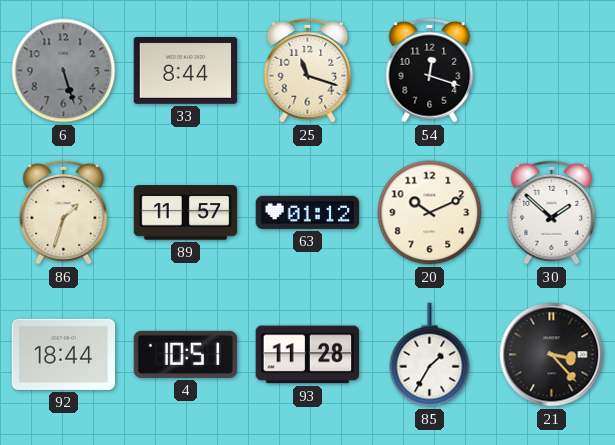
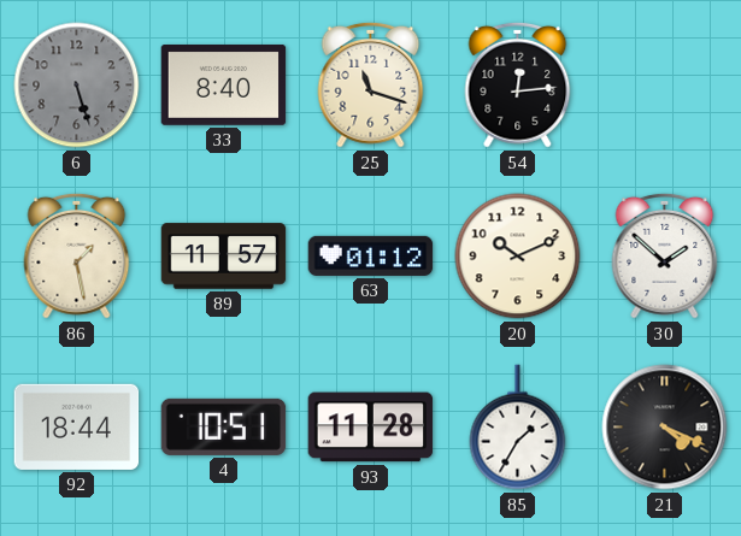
33: 8:44 -> 8:40
54: 12:18 -> 12:14
86: 1:33 -> 1:28
21: 3:23 -> 4:19
